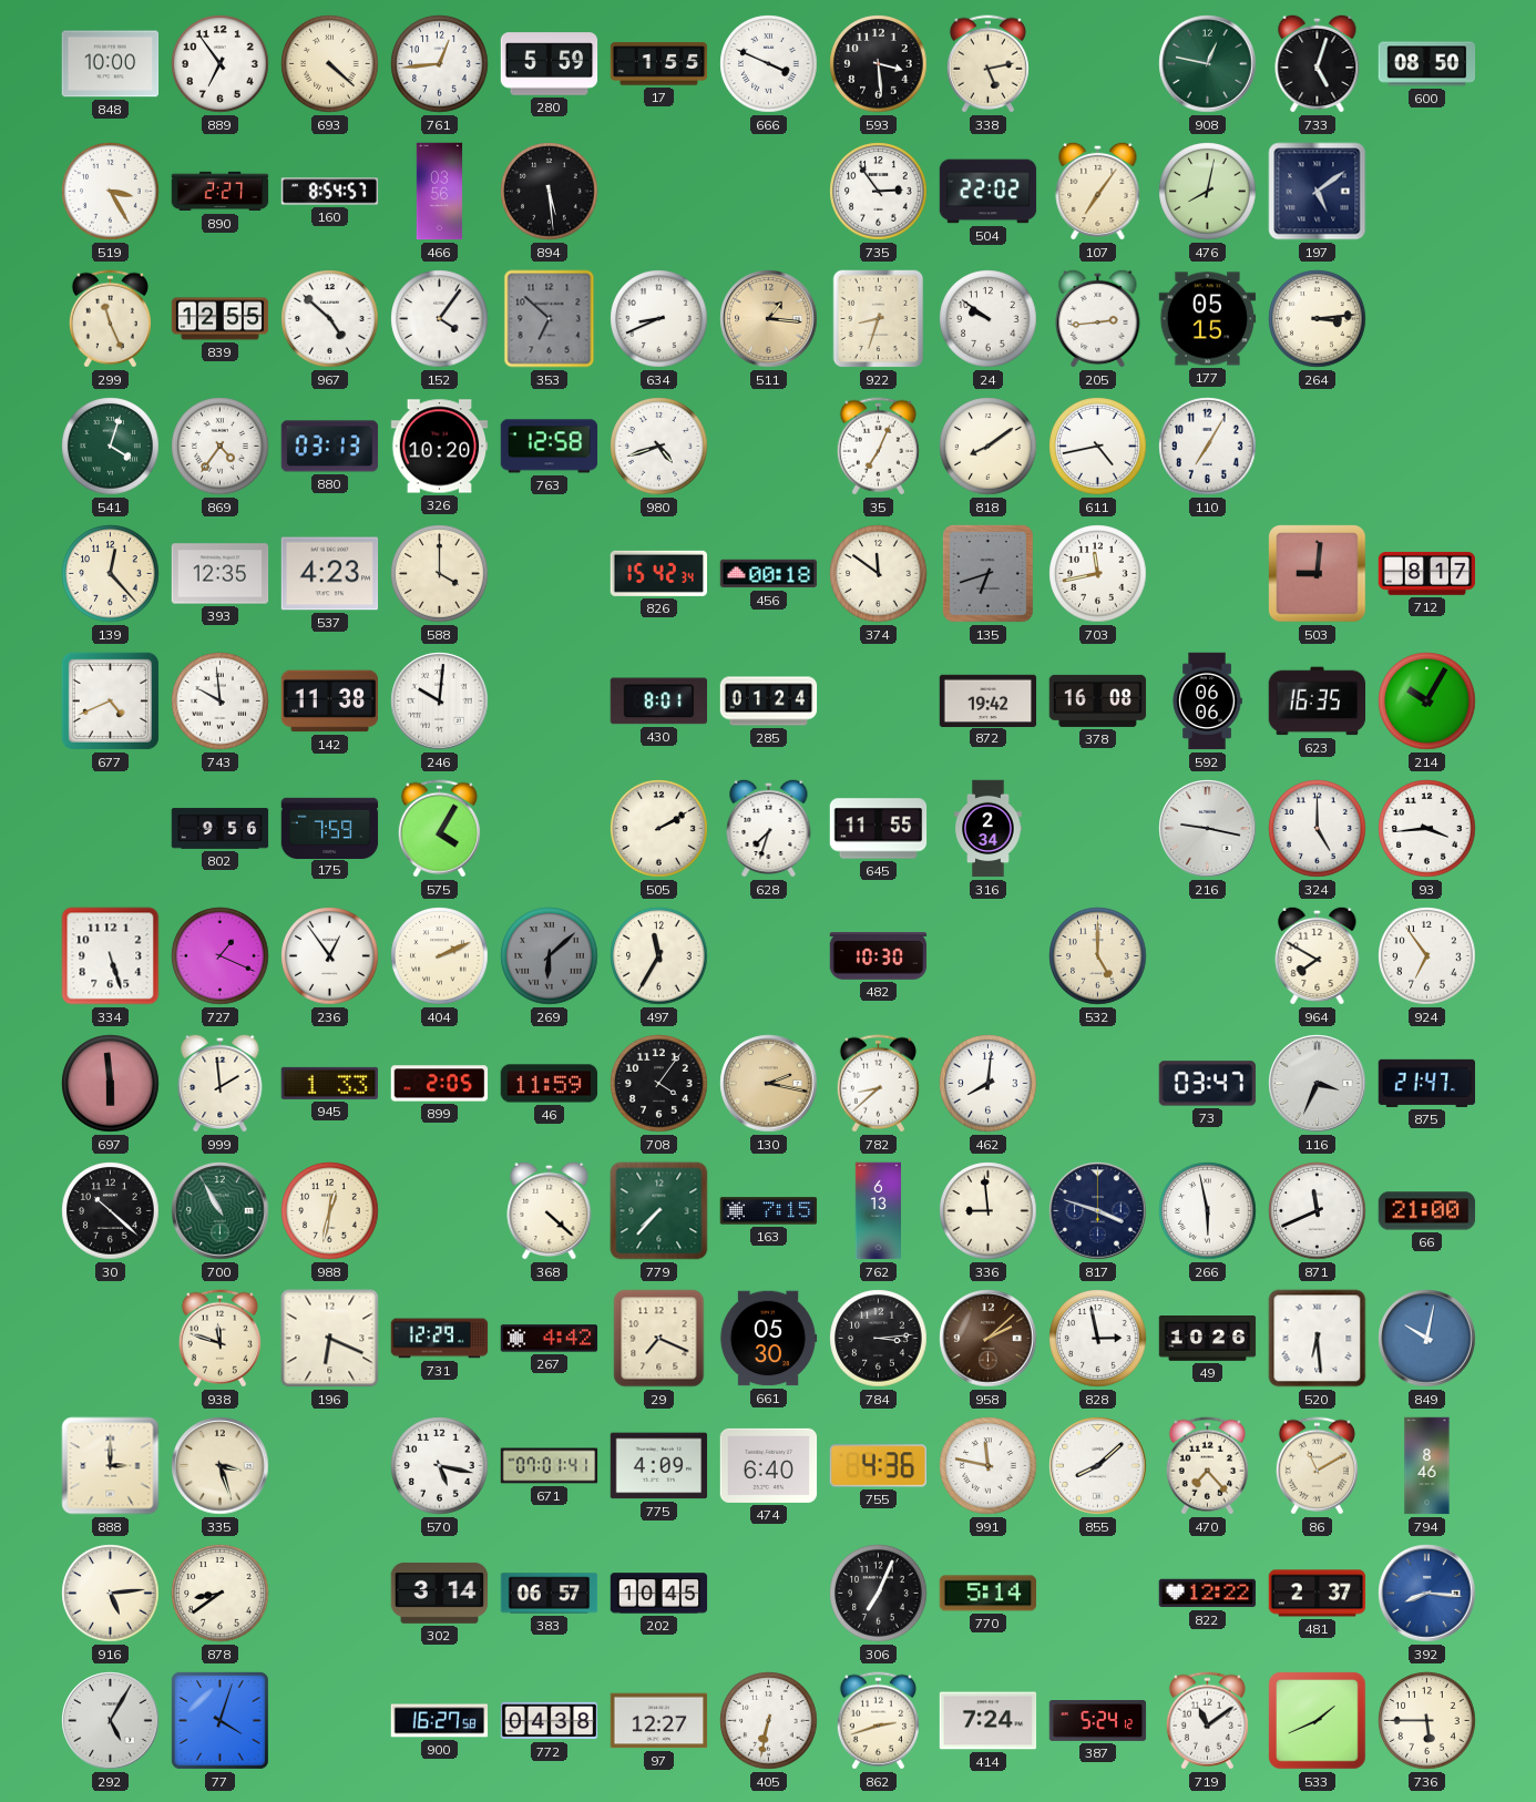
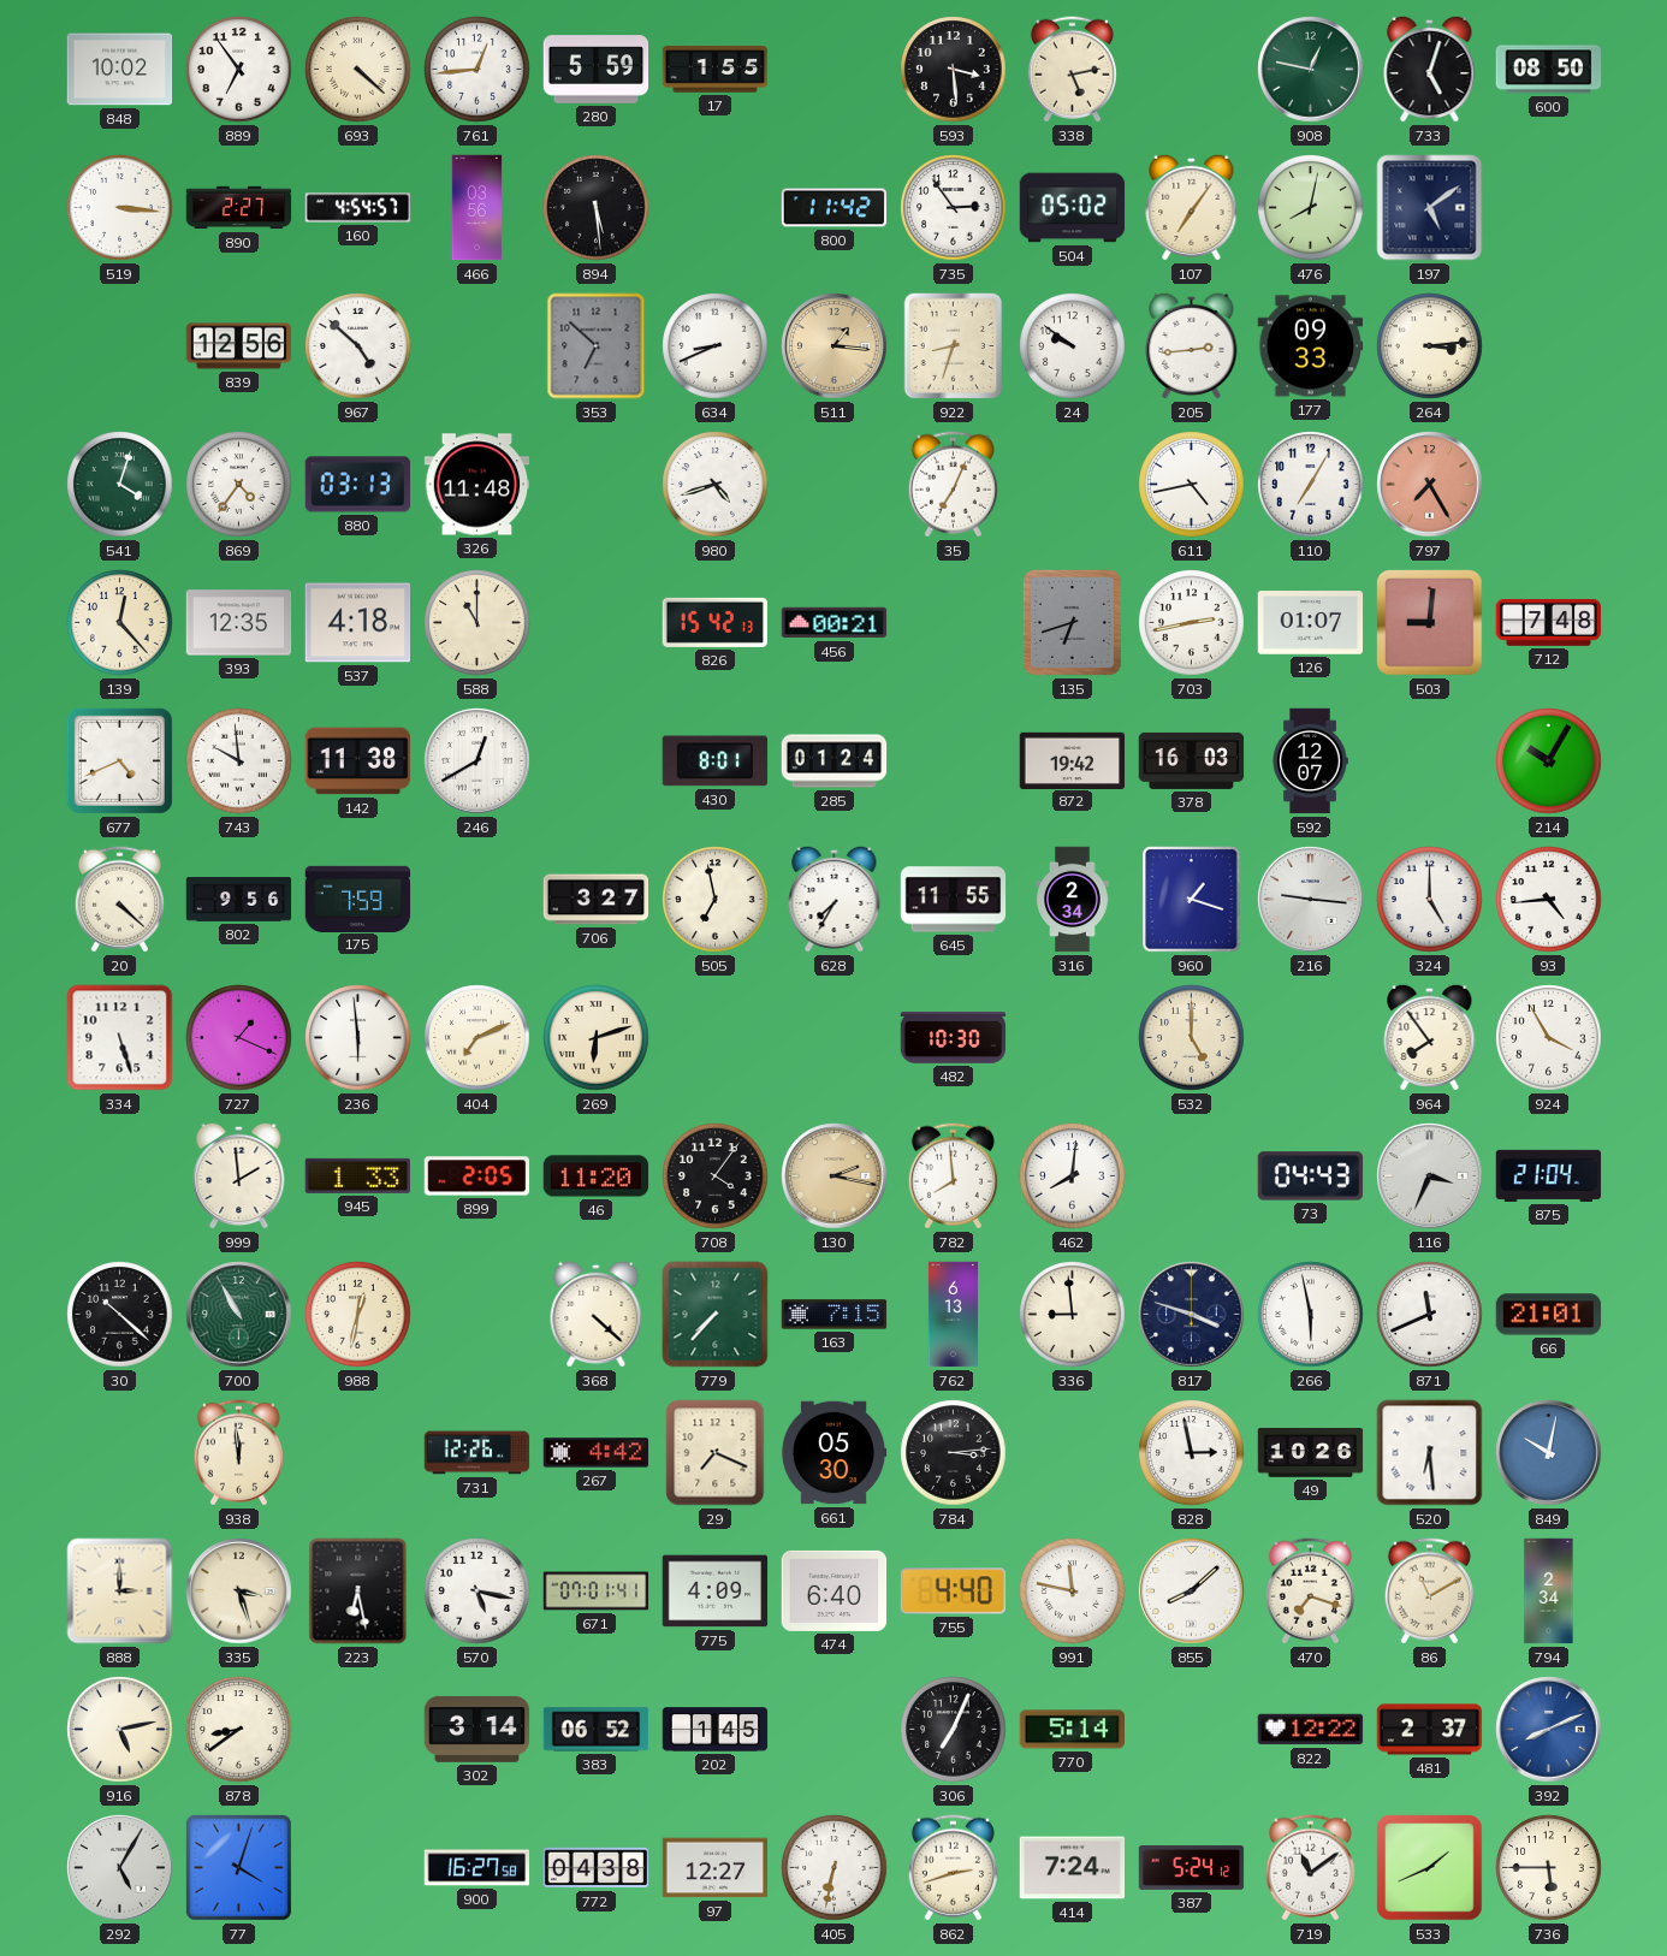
848: 10:00 -> 10:02
666: 3:49 -> none
519: 3:25 -> 3:16
160: 8:54 -> 4:54
800: none -> 11:42
504: 22:02 -> 05:02
299: 11:26 -> none
839: 12:55 -> 12:56
152: 4:06 -> none
177: 05:15 -> 09:33
326: 10:20 -> 11:48
763: 12:58 -> none
818: 8:09 -> none
797: none -> 7:25
537: 4:23 -> 4:18
588: 4:00 -> 11:00
826: 15:42:34 -> 15:42:13
456: 00:18 -> 00:21
374: 11:51 -> none
703: 11:43 -> 2:43
126: none -> 01:07
712: 8:17 -> 7:48
246: 10:01 -> 12:40
378: 16:08 -> 16:03
592: 06:06 -> 12:07
623: 16:35 -> none
20: none -> 4:22
575: 4:05 -> none
706: none -> 3:27
505: 2:10 -> 6:58
628: 7:33 -> 7:35
960: none -> 1:18
216: 9:17 -> 9:16
93: 3:44 -> 4:44
236: 12:54 -> 5:59
404: 2:11 -> 7:11
269: 6:08 -> 6:12
269 dial: grey -> cream
497: 11:35 -> none
964: 7:50 -> 7:54
924: 6:54 -> 3:55
697: 5:59 -> none
46: 11:59 -> 11:20
782: 8:38 -> 7:59
73: 03:47 -> 04:43
875: 21:47 -> 21:04
66: 21:00 -> 21:01
938: 11:48 -> 11:59
196: 6:19 -> none
731: 12:29 -> 12:26
958: 2:08 -> none
223: none -> 6:28
755: 4:36 -> 4:40
470: 7:23 -> 7:18
794: 8:46 -> 2:34
916: 5:14 -> 5:13
383: 06:57 -> 06:52
202: 10:45 -> 1:45
392: 8:16 -> 8:11
